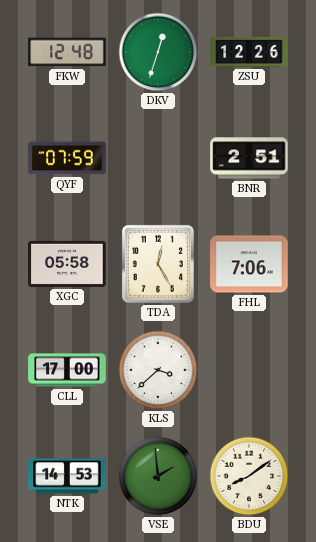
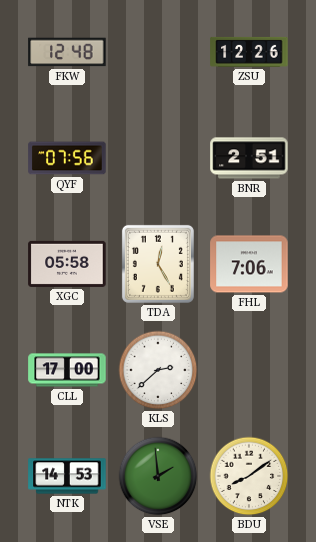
DKV: 12:33 -> none
QYF: 07:59 -> 07:56
KLS: 3:38 -> 2:38
